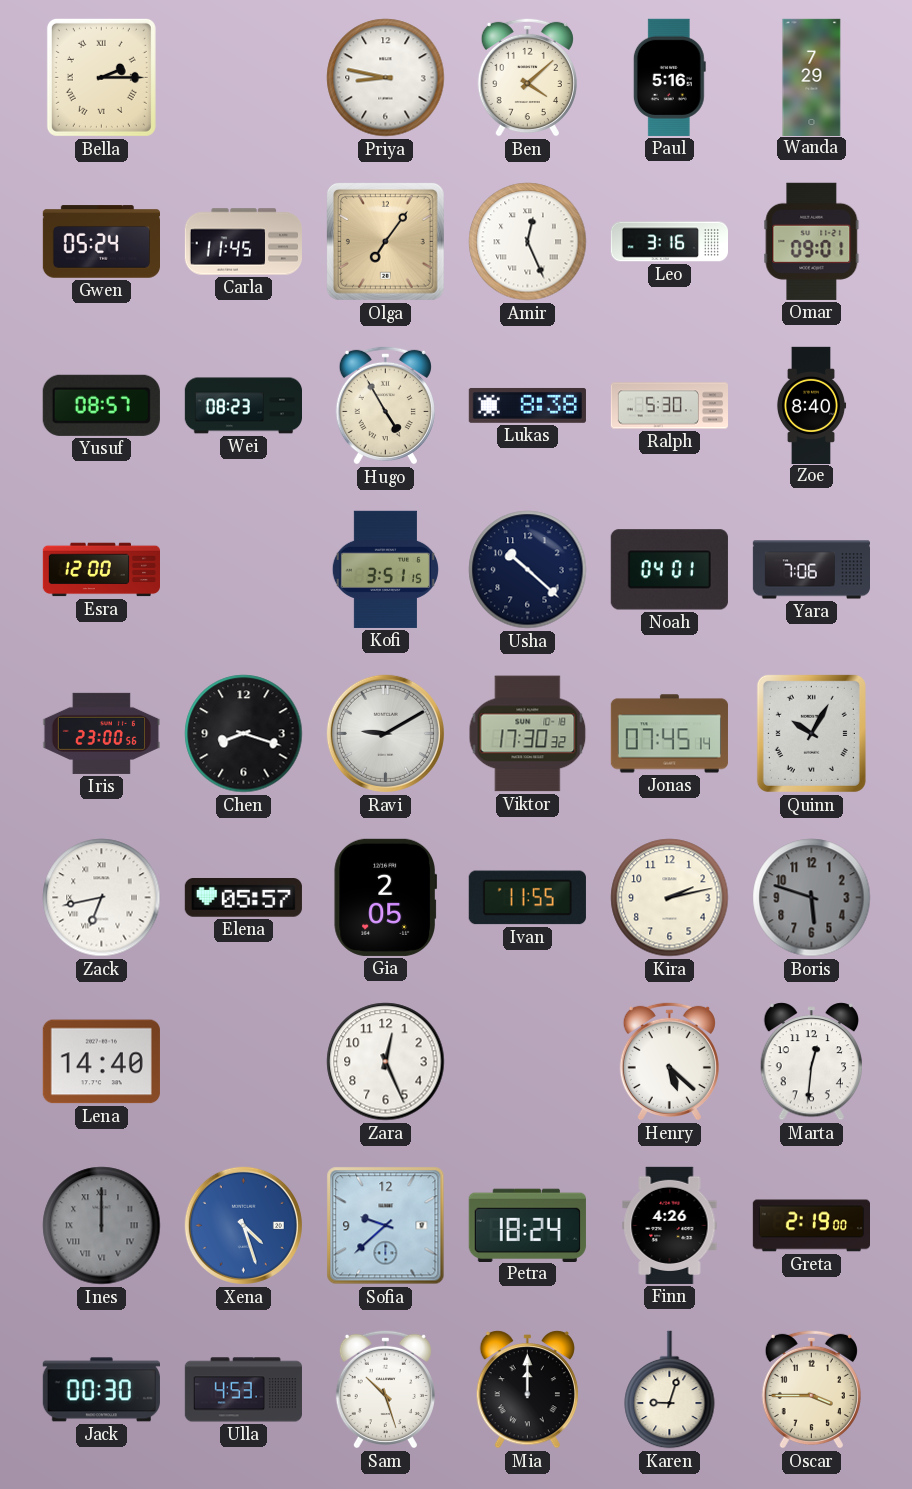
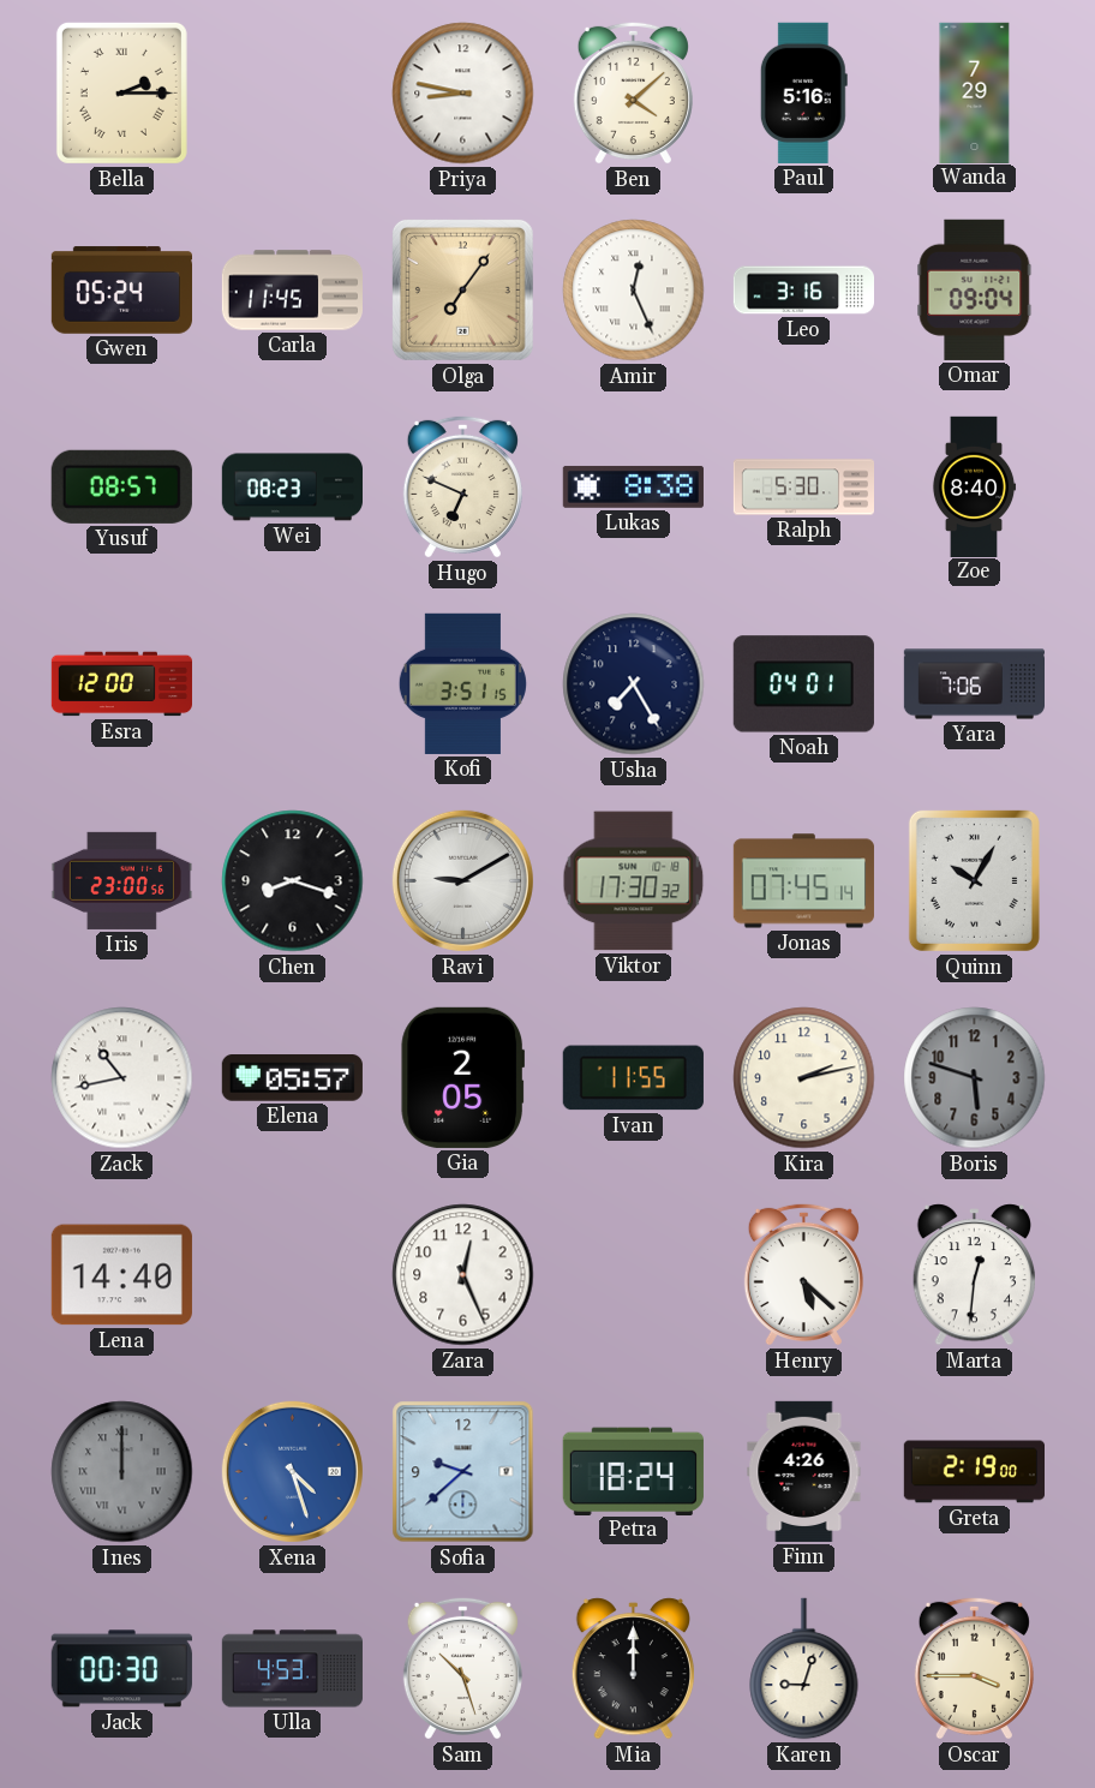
Omar: 09:01 -> 09:04
Hugo: 4:55 -> 6:49
Usha: 10:22 -> 7:25
Zack: 6:43 -> 10:43
